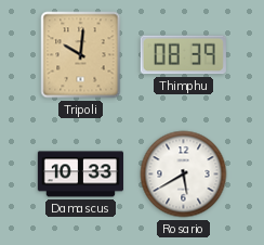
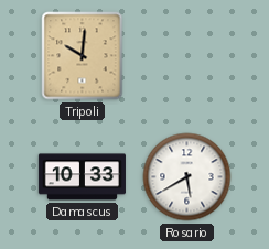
Thimphu: 08:39 -> none
